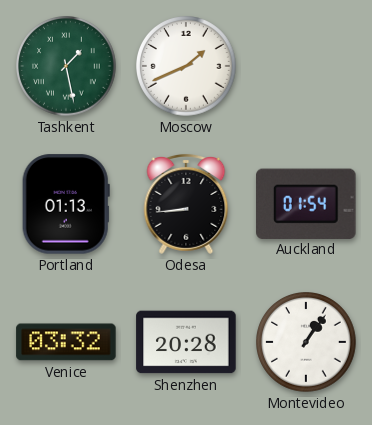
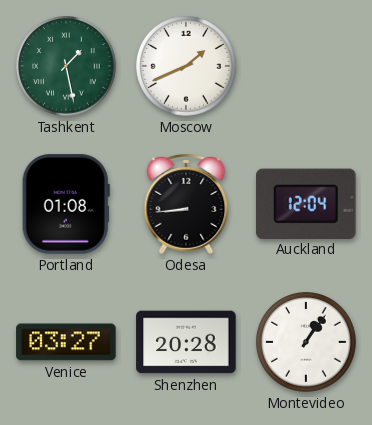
Portland: 01:13 -> 01:08
Auckland: 01:54 -> 12:04
Venice: 03:32 -> 03:27
